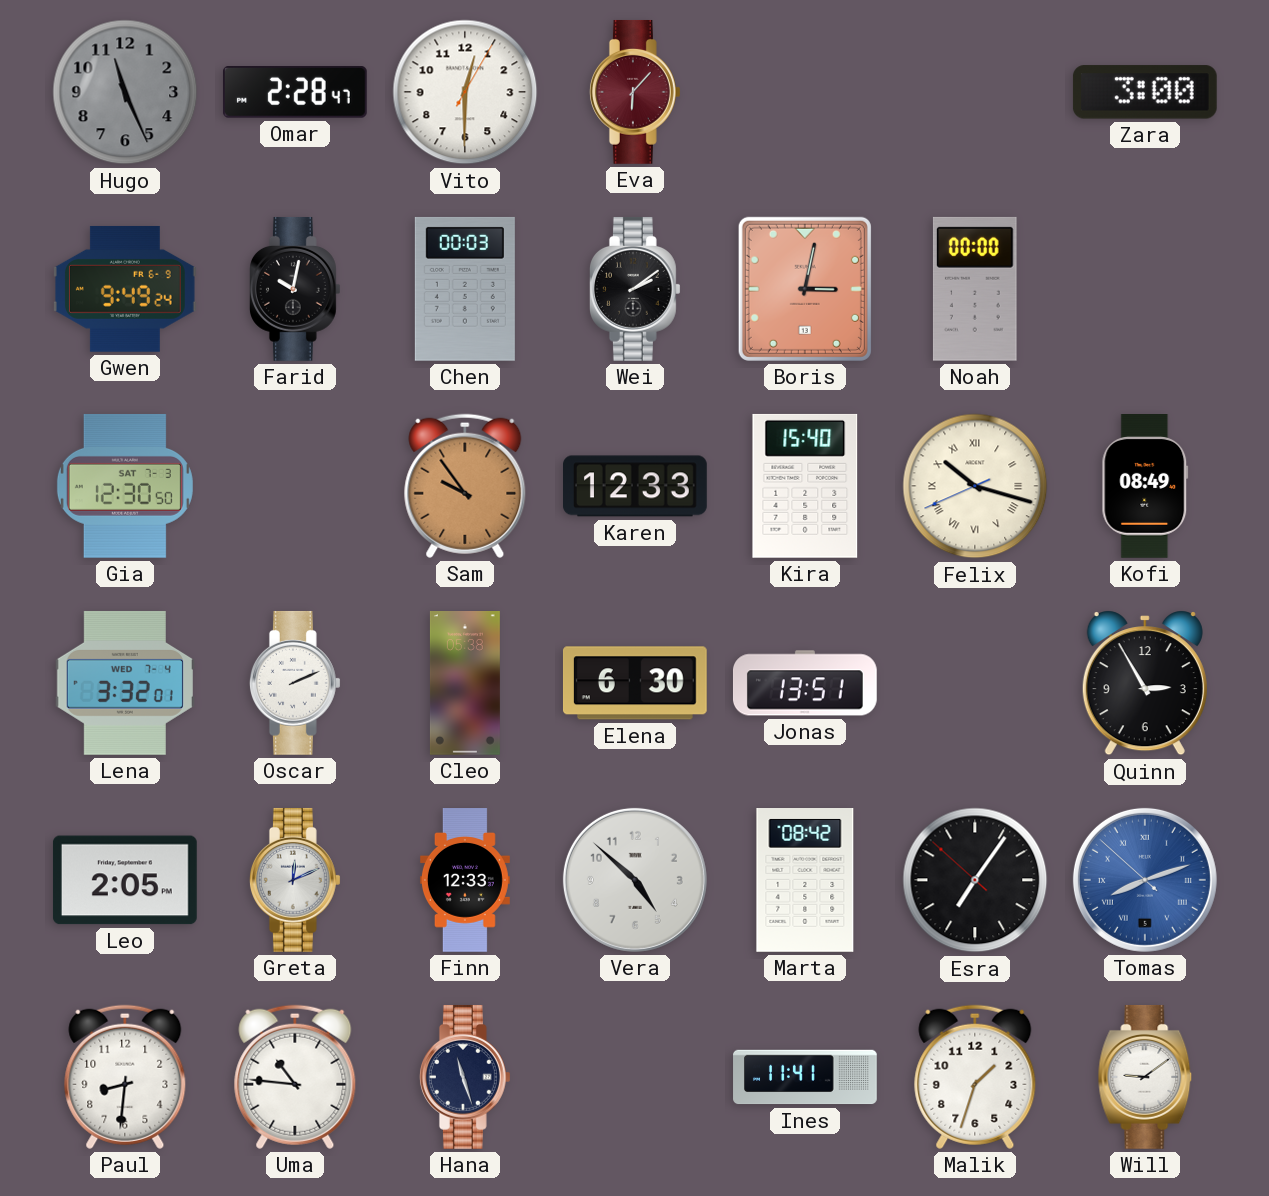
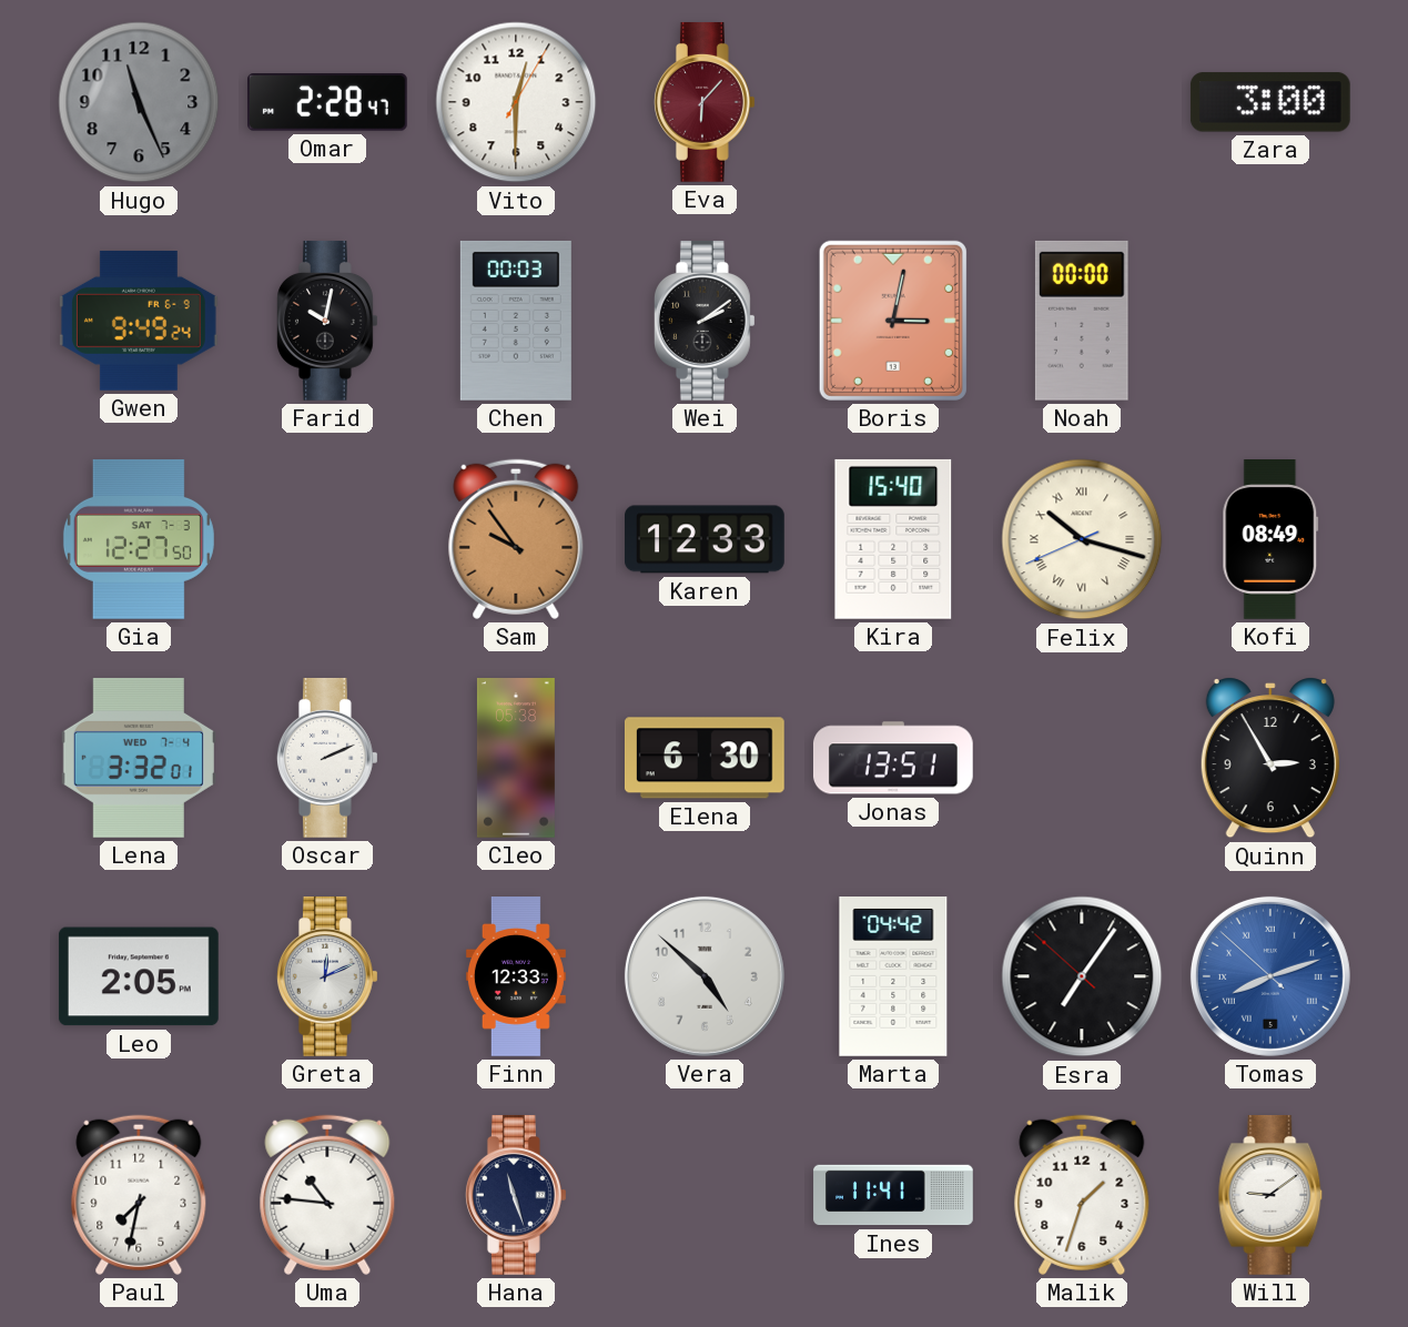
Gia: 12:30 -> 12:27
Marta: 08:42 -> 04:42
Paul: 8:31 -> 7:32
